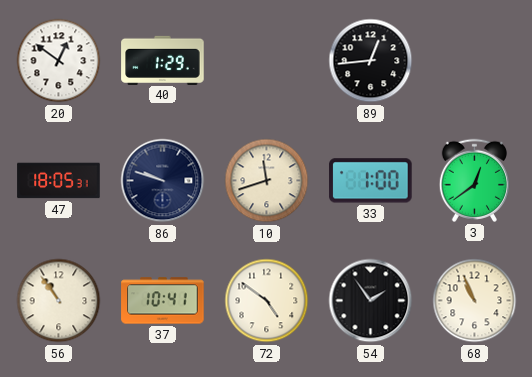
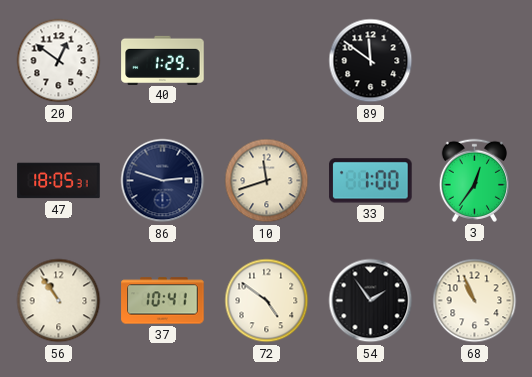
89: 12:44 -> 11:51
86: 9:48 -> 2:48
3: 12:39 -> 12:36
